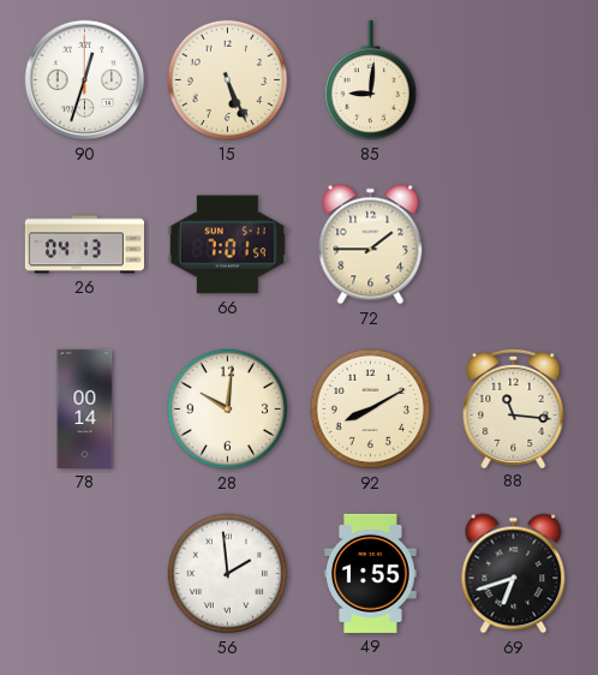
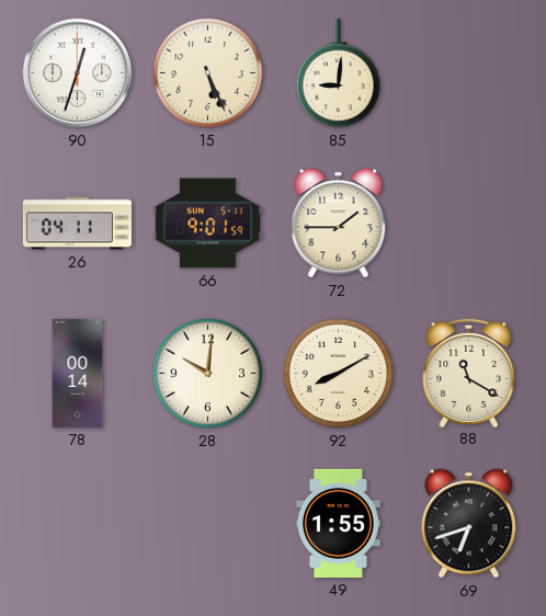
26: 04:13 -> 04:11
66: 7:01 -> 9:01
88: 11:16 -> 11:20
56: 1:59 -> none
